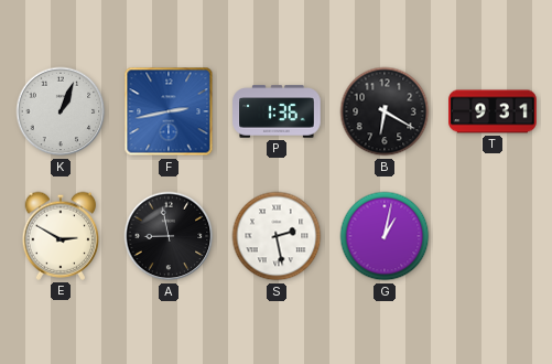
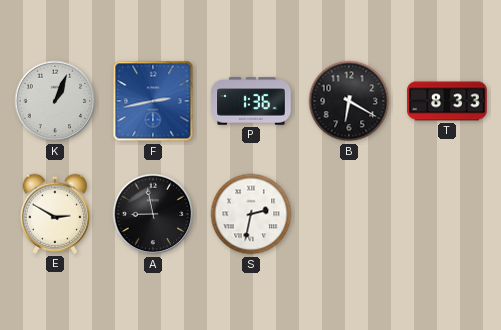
T: 9:31 -> 8:33
S: 2:28 -> 2:32
G: 1:02 -> none
